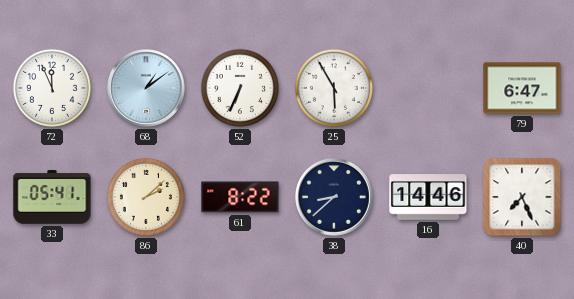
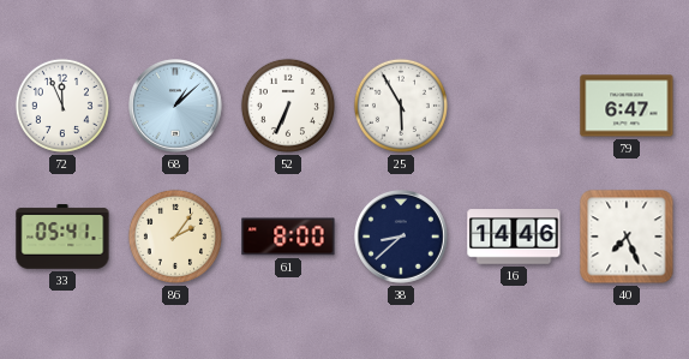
68: 1:09 -> 1:08
86: 2:08 -> 2:06
61: 8:22 -> 8:00
